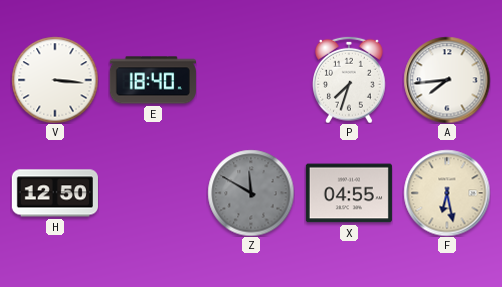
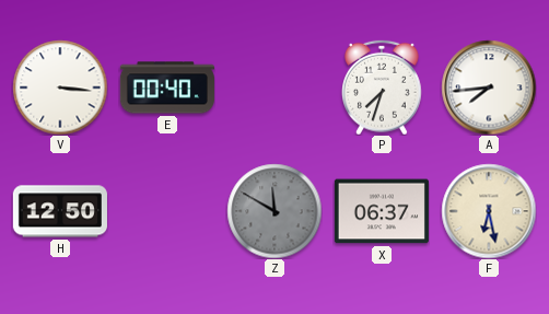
E: 18:40 -> 00:40
X: 04:55 -> 06:37
